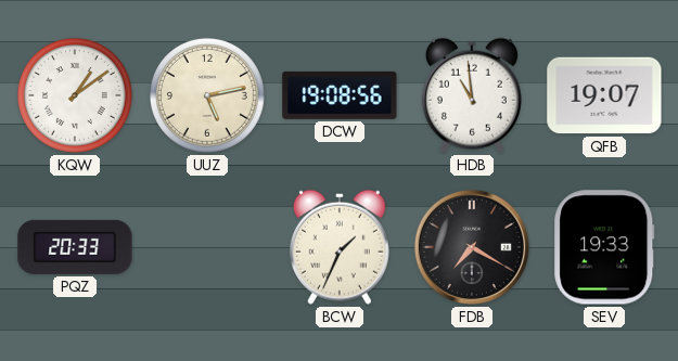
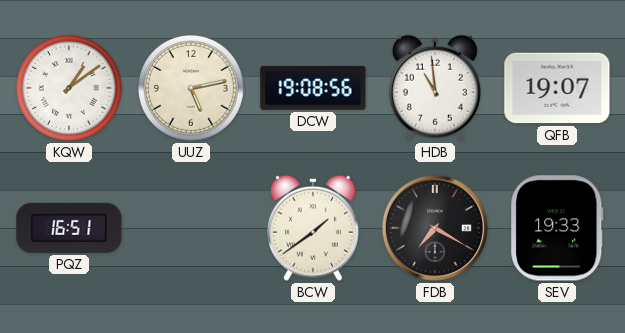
PQZ: 20:33 -> 16:51
BCW: 1:34 -> 1:39
